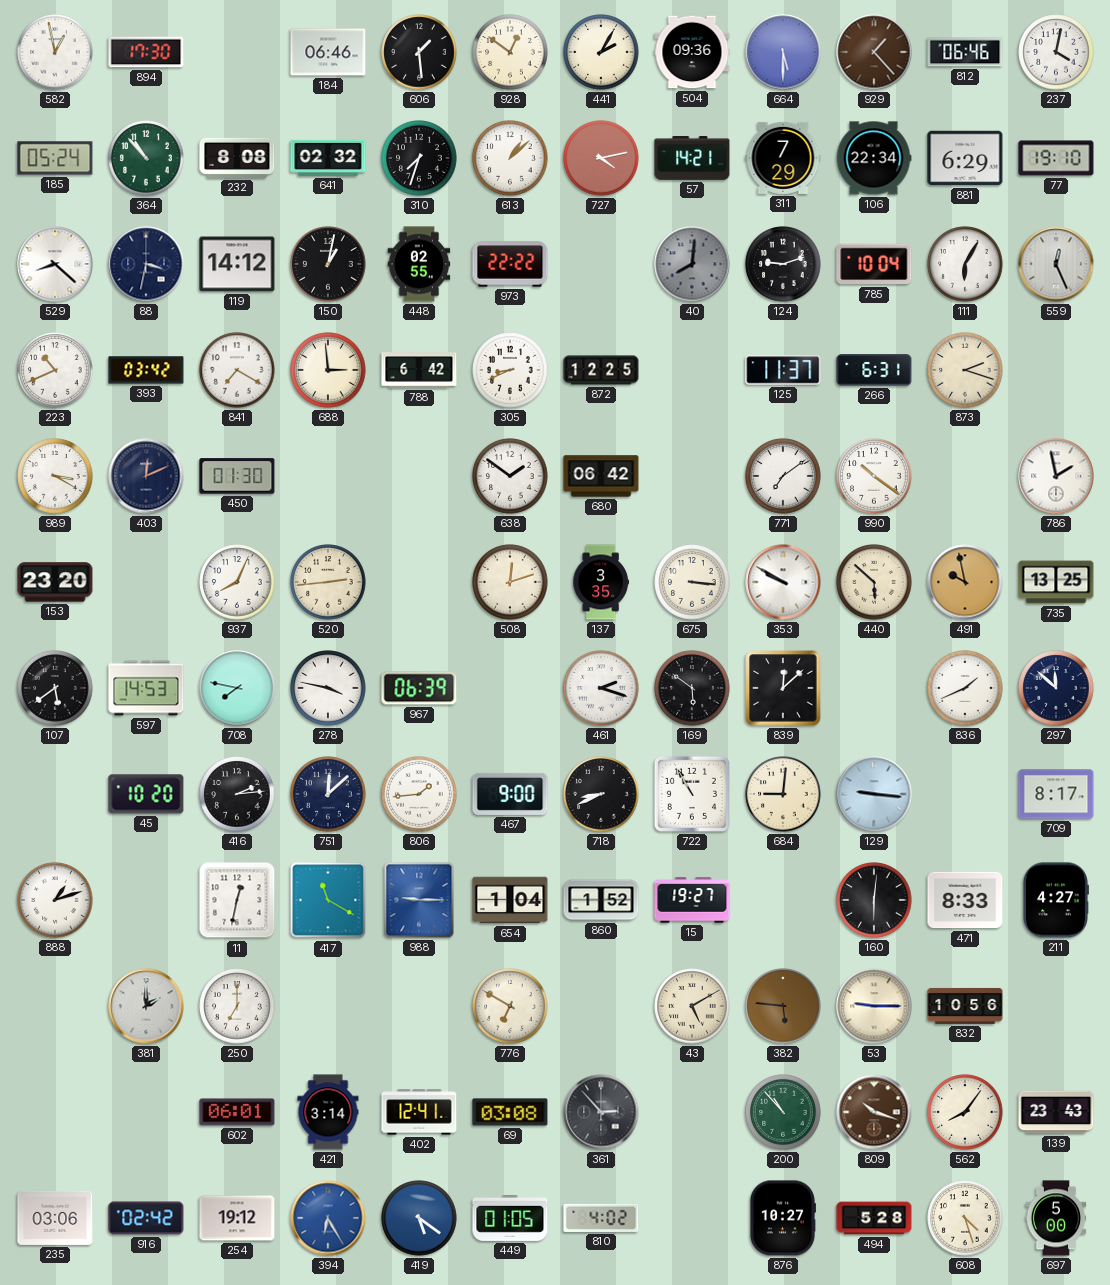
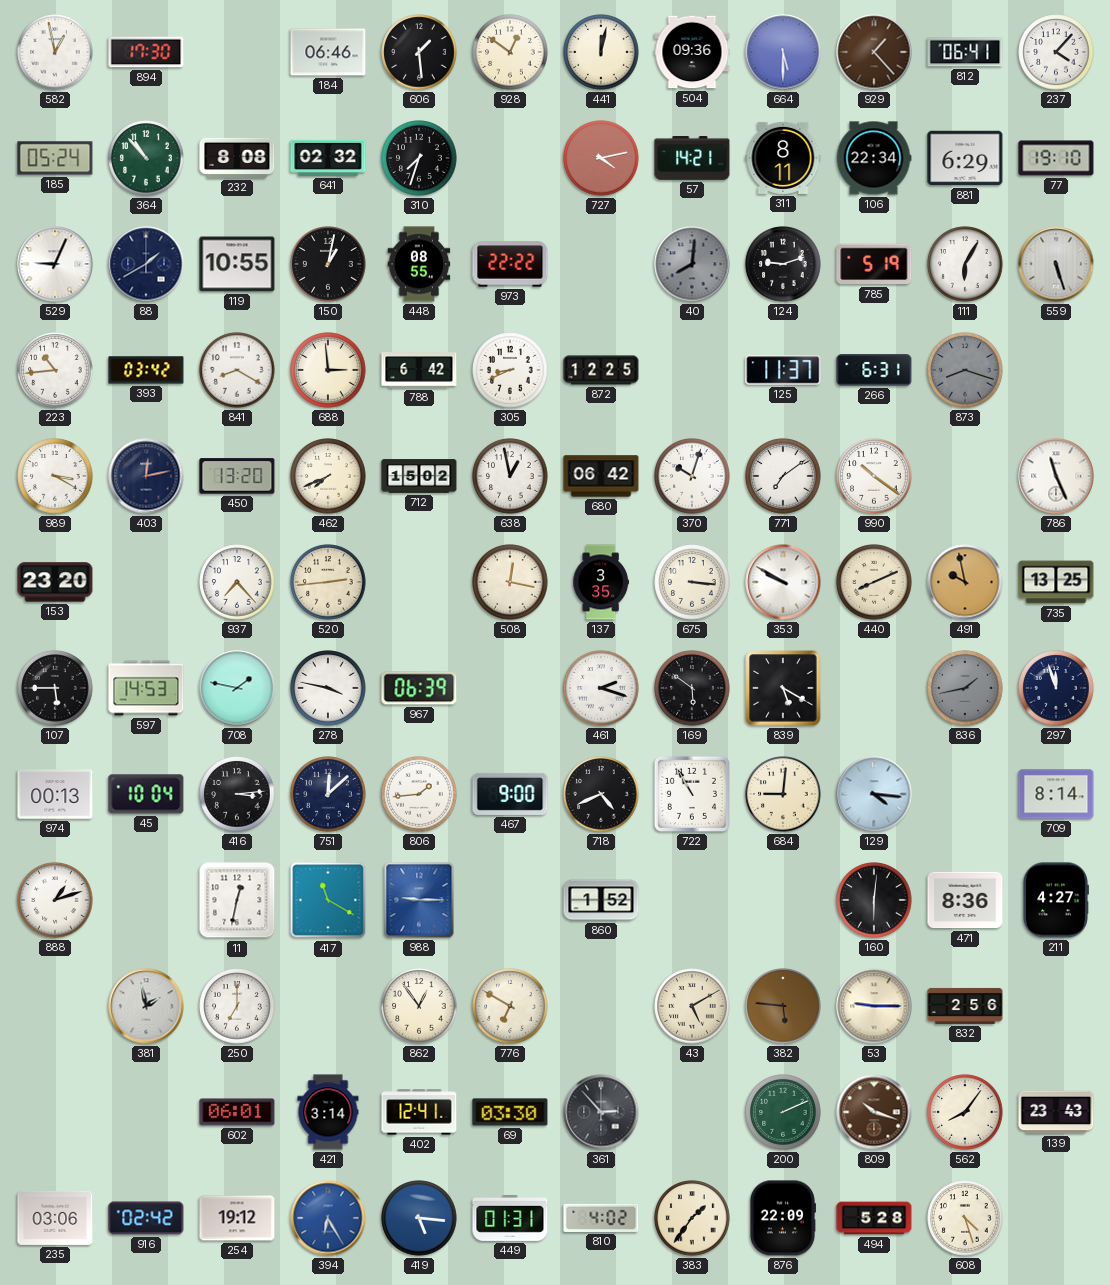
441: 2:05 -> 12:02
812: 06:46 -> 06:41
237: 4:02 -> 4:07
613: 1:08 -> none
311: 7:29 -> 8:11
529: 8:22 -> 9:04
88: 3:32 -> 1:40
119: 14:12 -> 10:55
448: 02:55 -> 08:55
785: 10:04 -> 5:19
559: 12:26 -> 5:27
223: 10:41 -> 10:44
841: 7:20 -> 8:20
873: 2:18 -> 8:18
873 dial: cream -> grey
403: 12:11 -> 12:13
450: 01:30 -> 13:20
462: none -> 7:41
712: none -> 15:02
638: 1:51 -> 12:58
370: none -> 10:03
786: 1:58 -> 11:26
937: 8:04 -> 7:23
508: 12:12 -> 12:17
440: 5:52 -> 8:11
107: 5:39 -> 5:45
708: 7:47 -> 1:47
839: 12:08 -> 5:20
836: 1:41 -> 1:43
836 dial: white -> grey
297: 11:52 -> 11:57
974: none -> 00:13
45: 10:20 -> 10:04
416: 2:14 -> 3:14
718: 8:41 -> 4:41
129: 9:16 -> 4:16
709: 8:17 -> 8:14
654: 1:04 -> none
15: 19:27 -> none
471: 8:33 -> 8:36
381: 2:00 -> 1:58
862: none -> 12:54
832: 10:56 -> 2:56
69: 03:08 -> 03:30
200: 10:53 -> 2:11
419: 5:21 -> 5:16
449: 01:05 -> 01:31
383: none -> 1:36
876: 10:27 -> 22:09
697: 5:00 -> none
